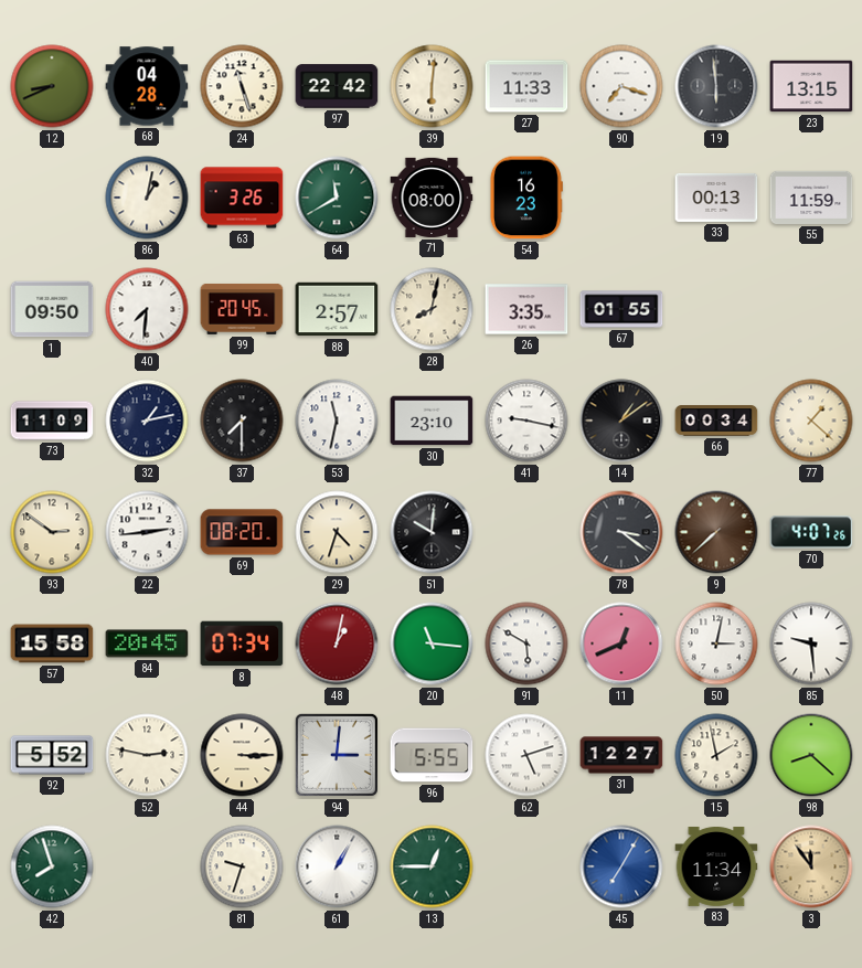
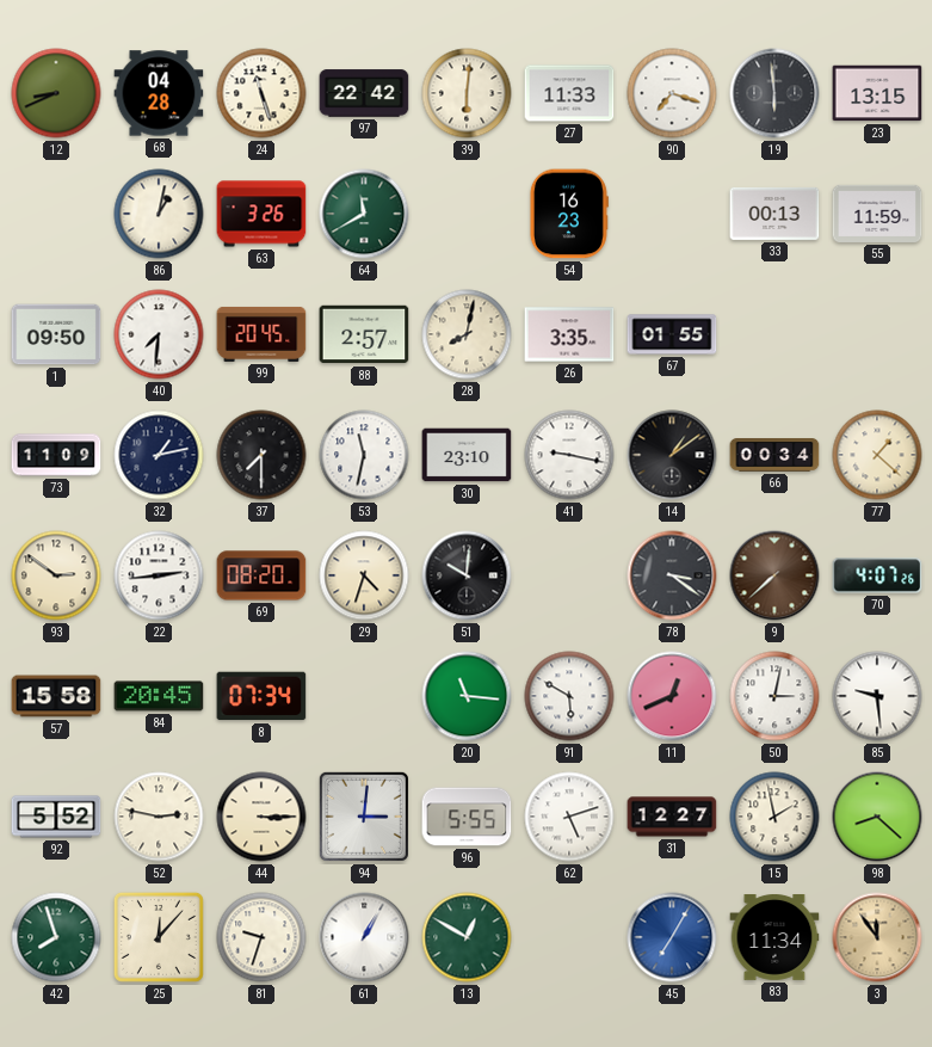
71: 08:00 -> none
48: 1:02 -> none
25: none -> 12:07
13: 12:45 -> 12:50
